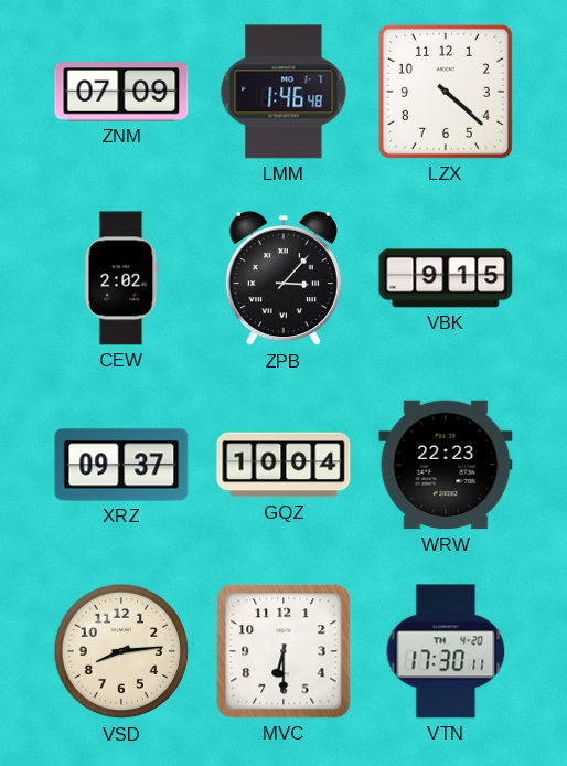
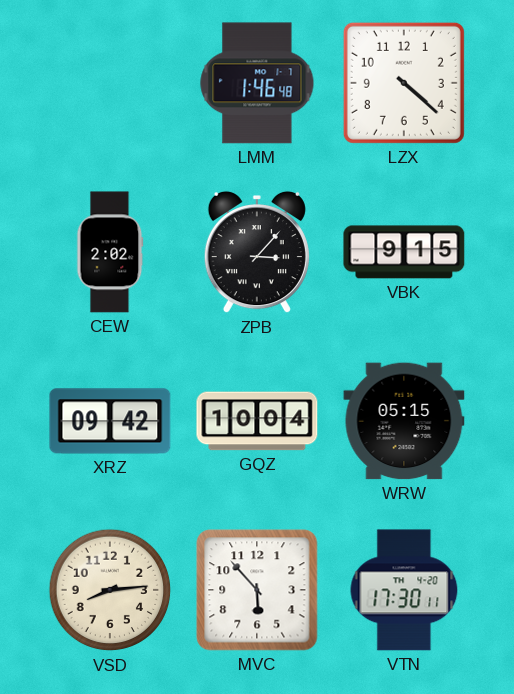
ZNM: 07:09 -> none
XRZ: 09:37 -> 09:42
WRW: 22:23 -> 05:15
MVC: 6:30 -> 5:53
